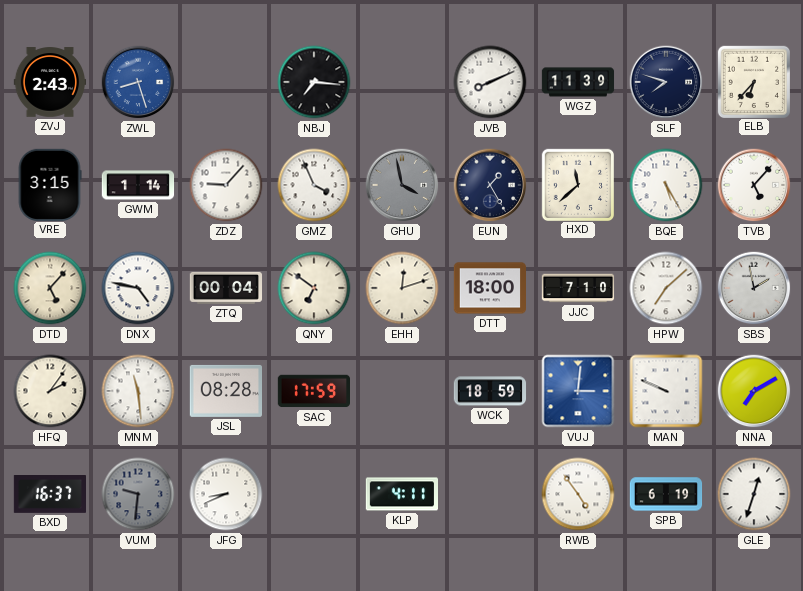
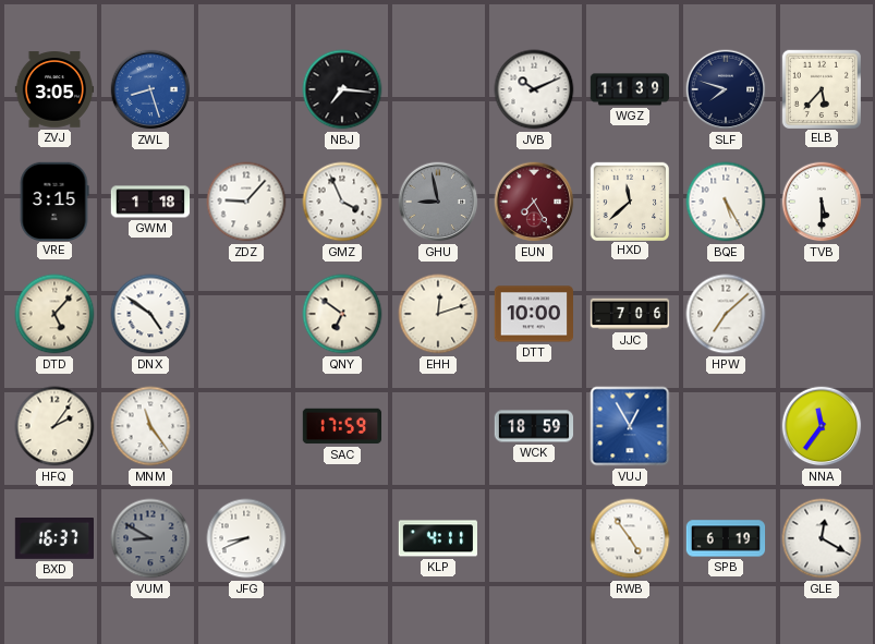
ZVJ: 2:43 -> 3:05
JVB: 8:11 -> 10:11
ELB: 6:37 -> 5:37
GWM: 1:14 -> 1:18
GHU: 3:58 -> 8:58
EUN: 1:25 -> 7:25
EUN dial: navy -> burgundy
TVB: 5:07 -> 5:30
DNX: 4:47 -> 4:51
ZTQ: 00:04 -> none
DTT: 18:00 -> 10:00
JJC: 7:10 -> 7:06
SBS: 1:58 -> none
MNM: 11:29 -> 11:24
JSL: 08:28 -> none
VUJ: 3:01 -> 12:55
MAN: 9:49 -> none
NNA: 7:10 -> 11:36
VUM: 9:31 -> 8:50
GLE: 12:33 -> 12:20
